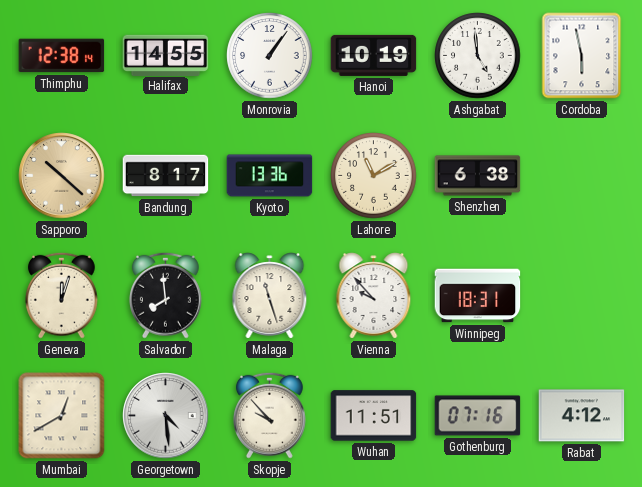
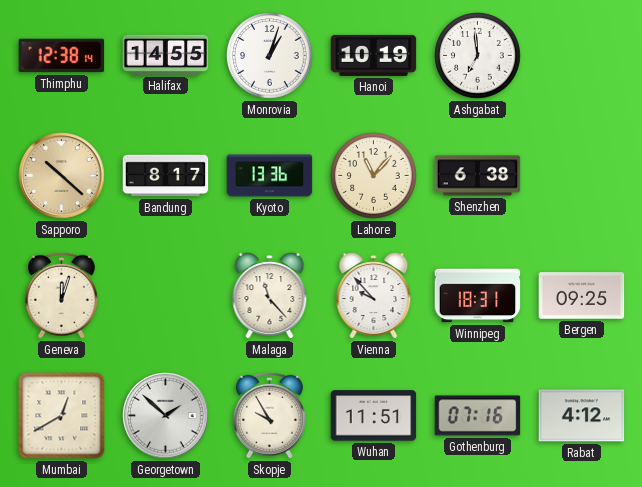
Monrovia: 1:06 -> 1:03
Ashgabat: 4:59 -> 6:59
Cordoba: 5:58 -> none
Lahore: 11:10 -> 11:07
Salvador: 7:59 -> none
Malaga: 11:27 -> 11:23
Bergen: none -> 09:25
Georgetown: 4:29 -> 1:52
Skopje: 9:53 -> 9:55
